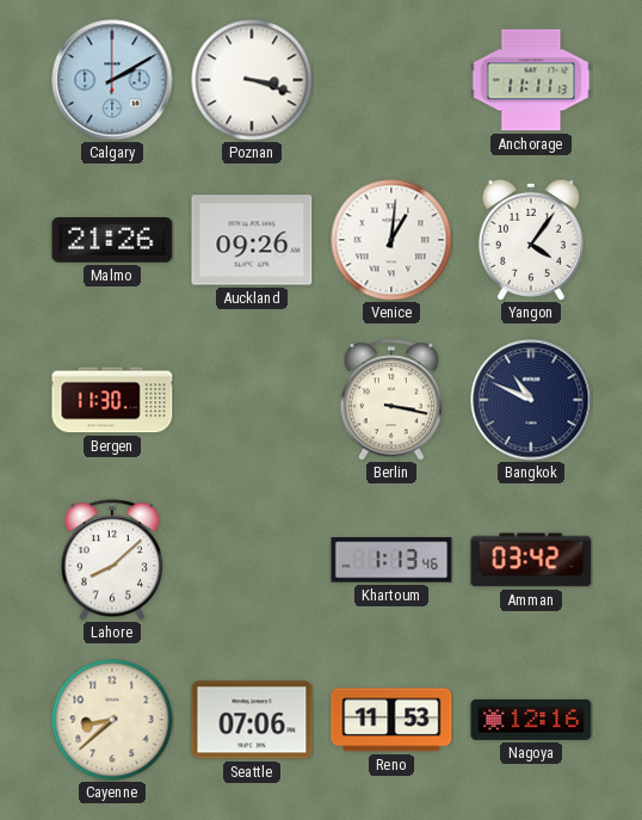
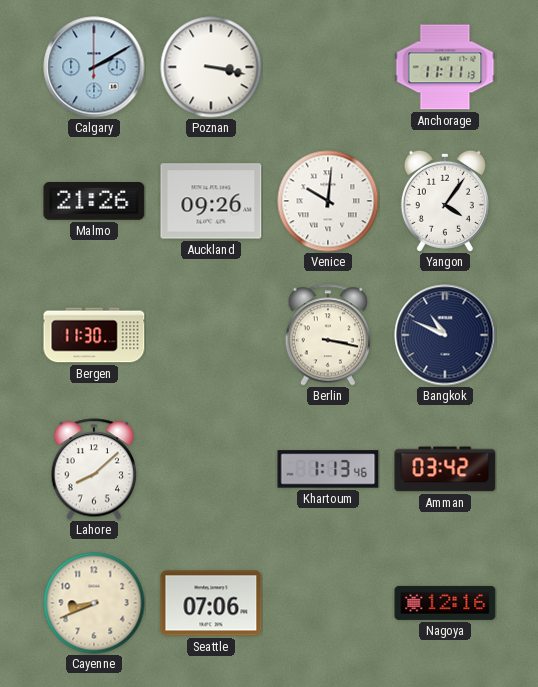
Poznan: 3:18 -> 3:17
Venice: 1:01 -> 10:01
Cayenne: 8:38 -> 8:41
Reno: 11:53 -> none
